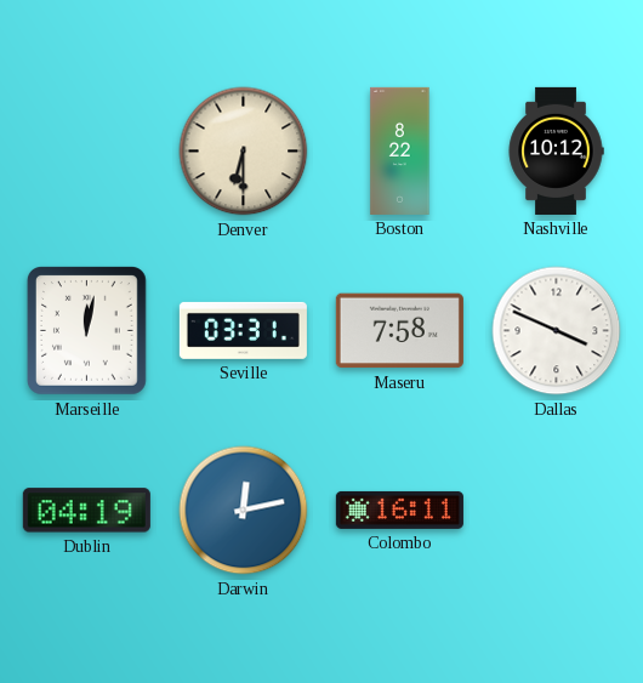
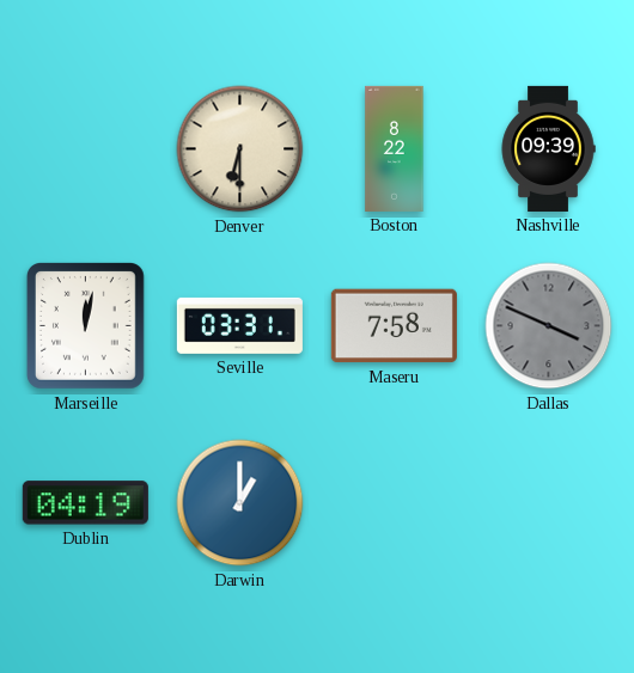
Nashville: 10:12 -> 09:39
Dallas dial: white -> grey
Darwin: 12:13 -> 1:00
Colombo: 16:11 -> none
